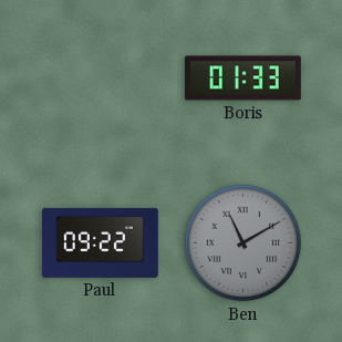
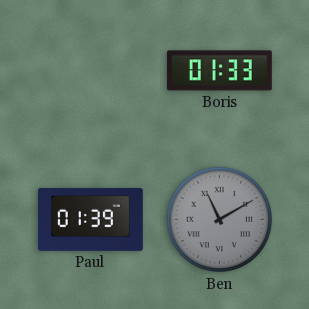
Paul: 09:22 -> 01:39
